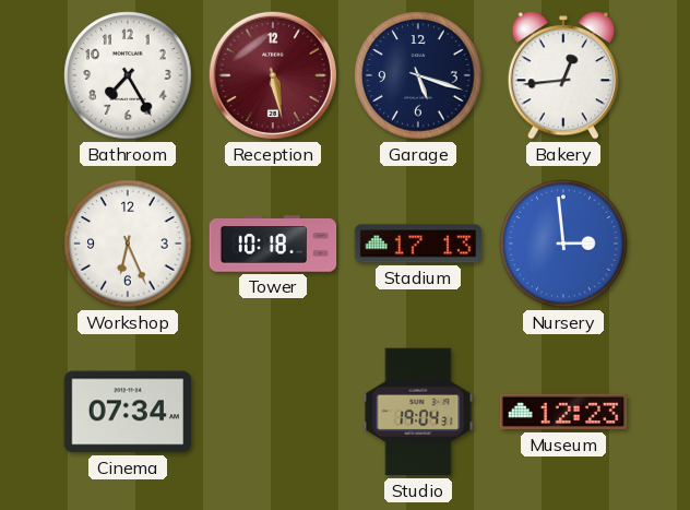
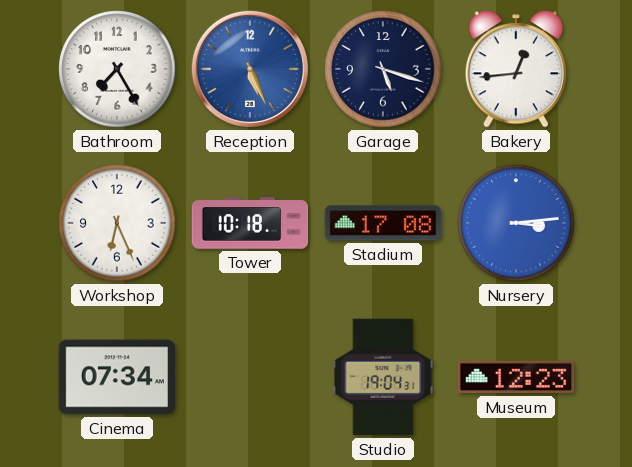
Reception: 5:28 -> 5:26
Reception dial: burgundy -> blue
Stadium: 17:13 -> 17:08
Nursery: 2:59 -> 3:14
